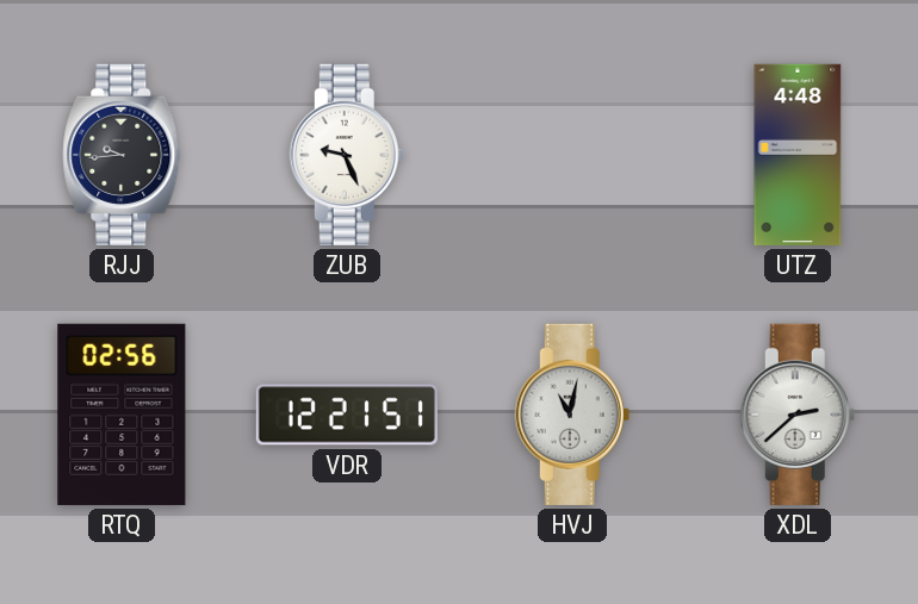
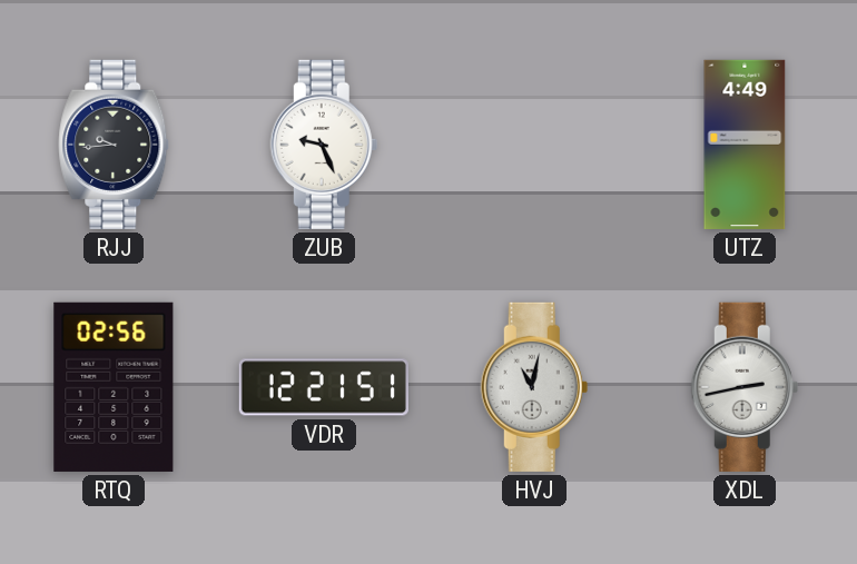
UTZ: 4:48 -> 4:49
XDL: 2:38 -> 2:43
